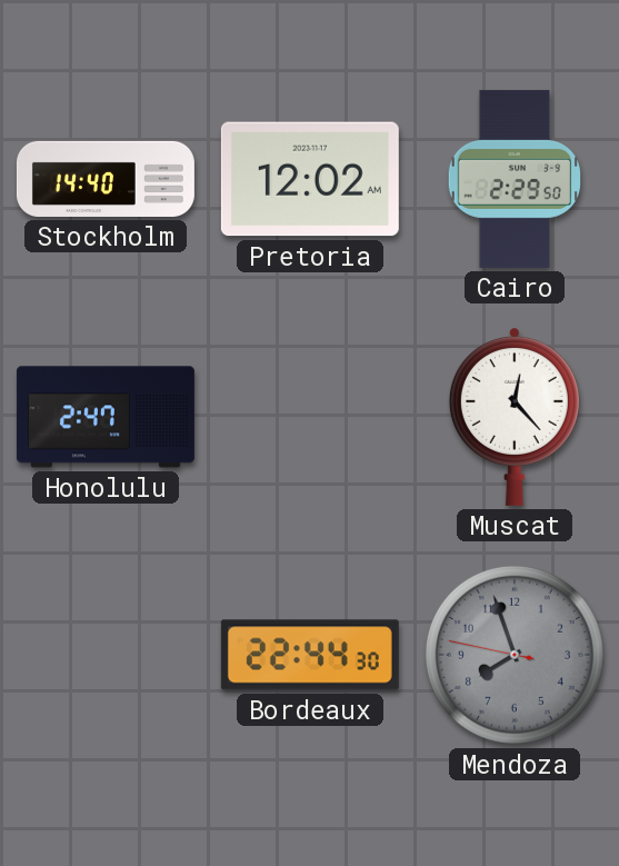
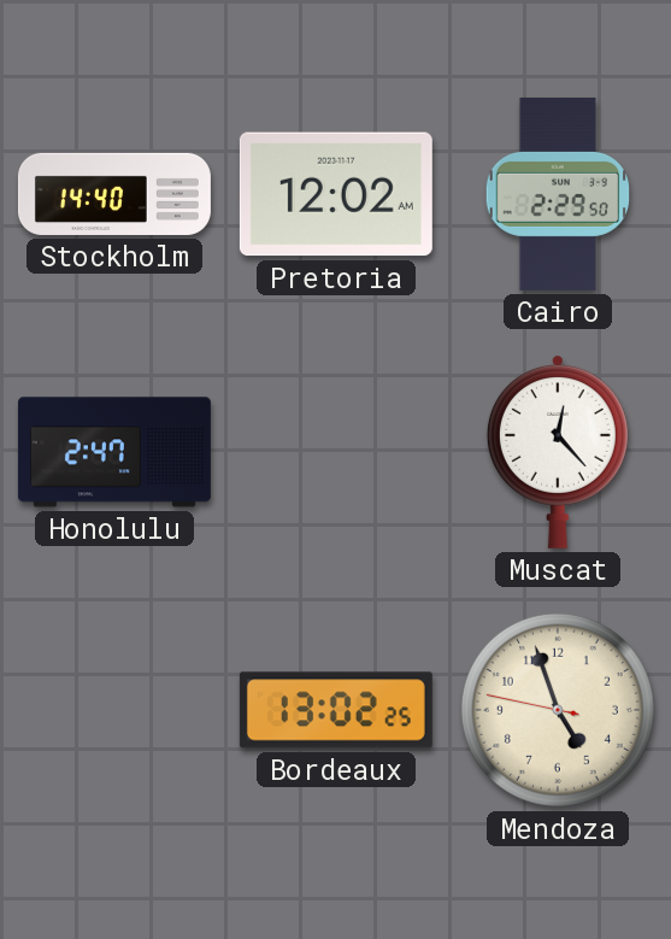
Bordeaux: 22:44 -> 13:02
Mendoza: 7:56 -> 4:56
Mendoza dial: grey -> cream
